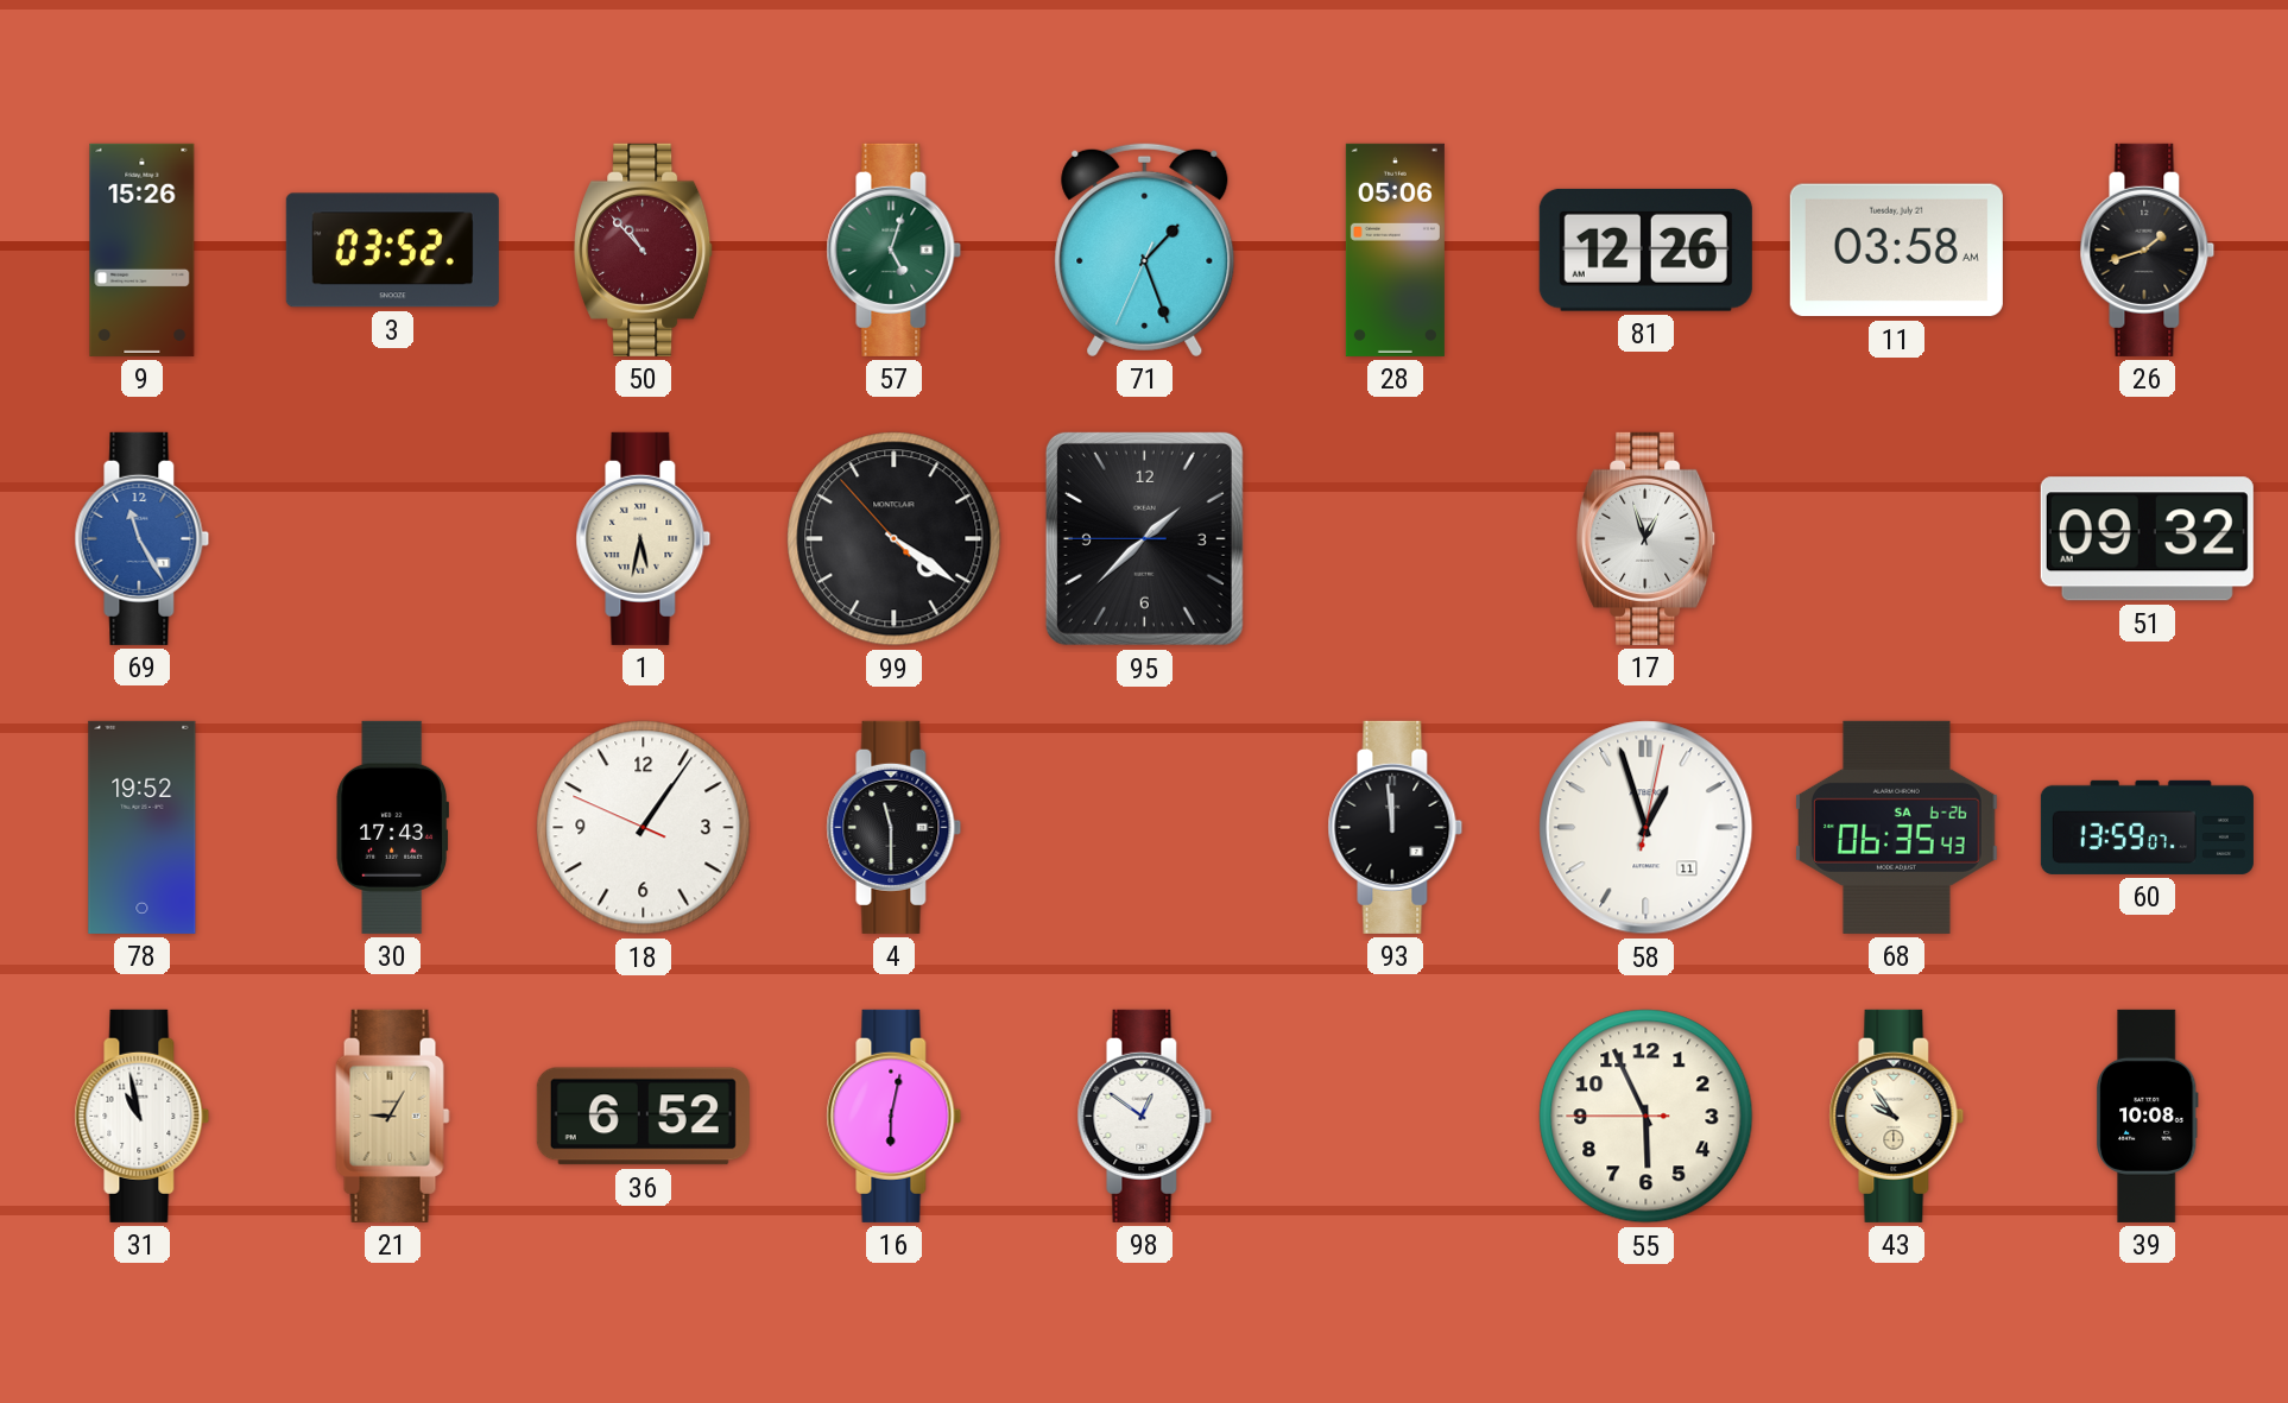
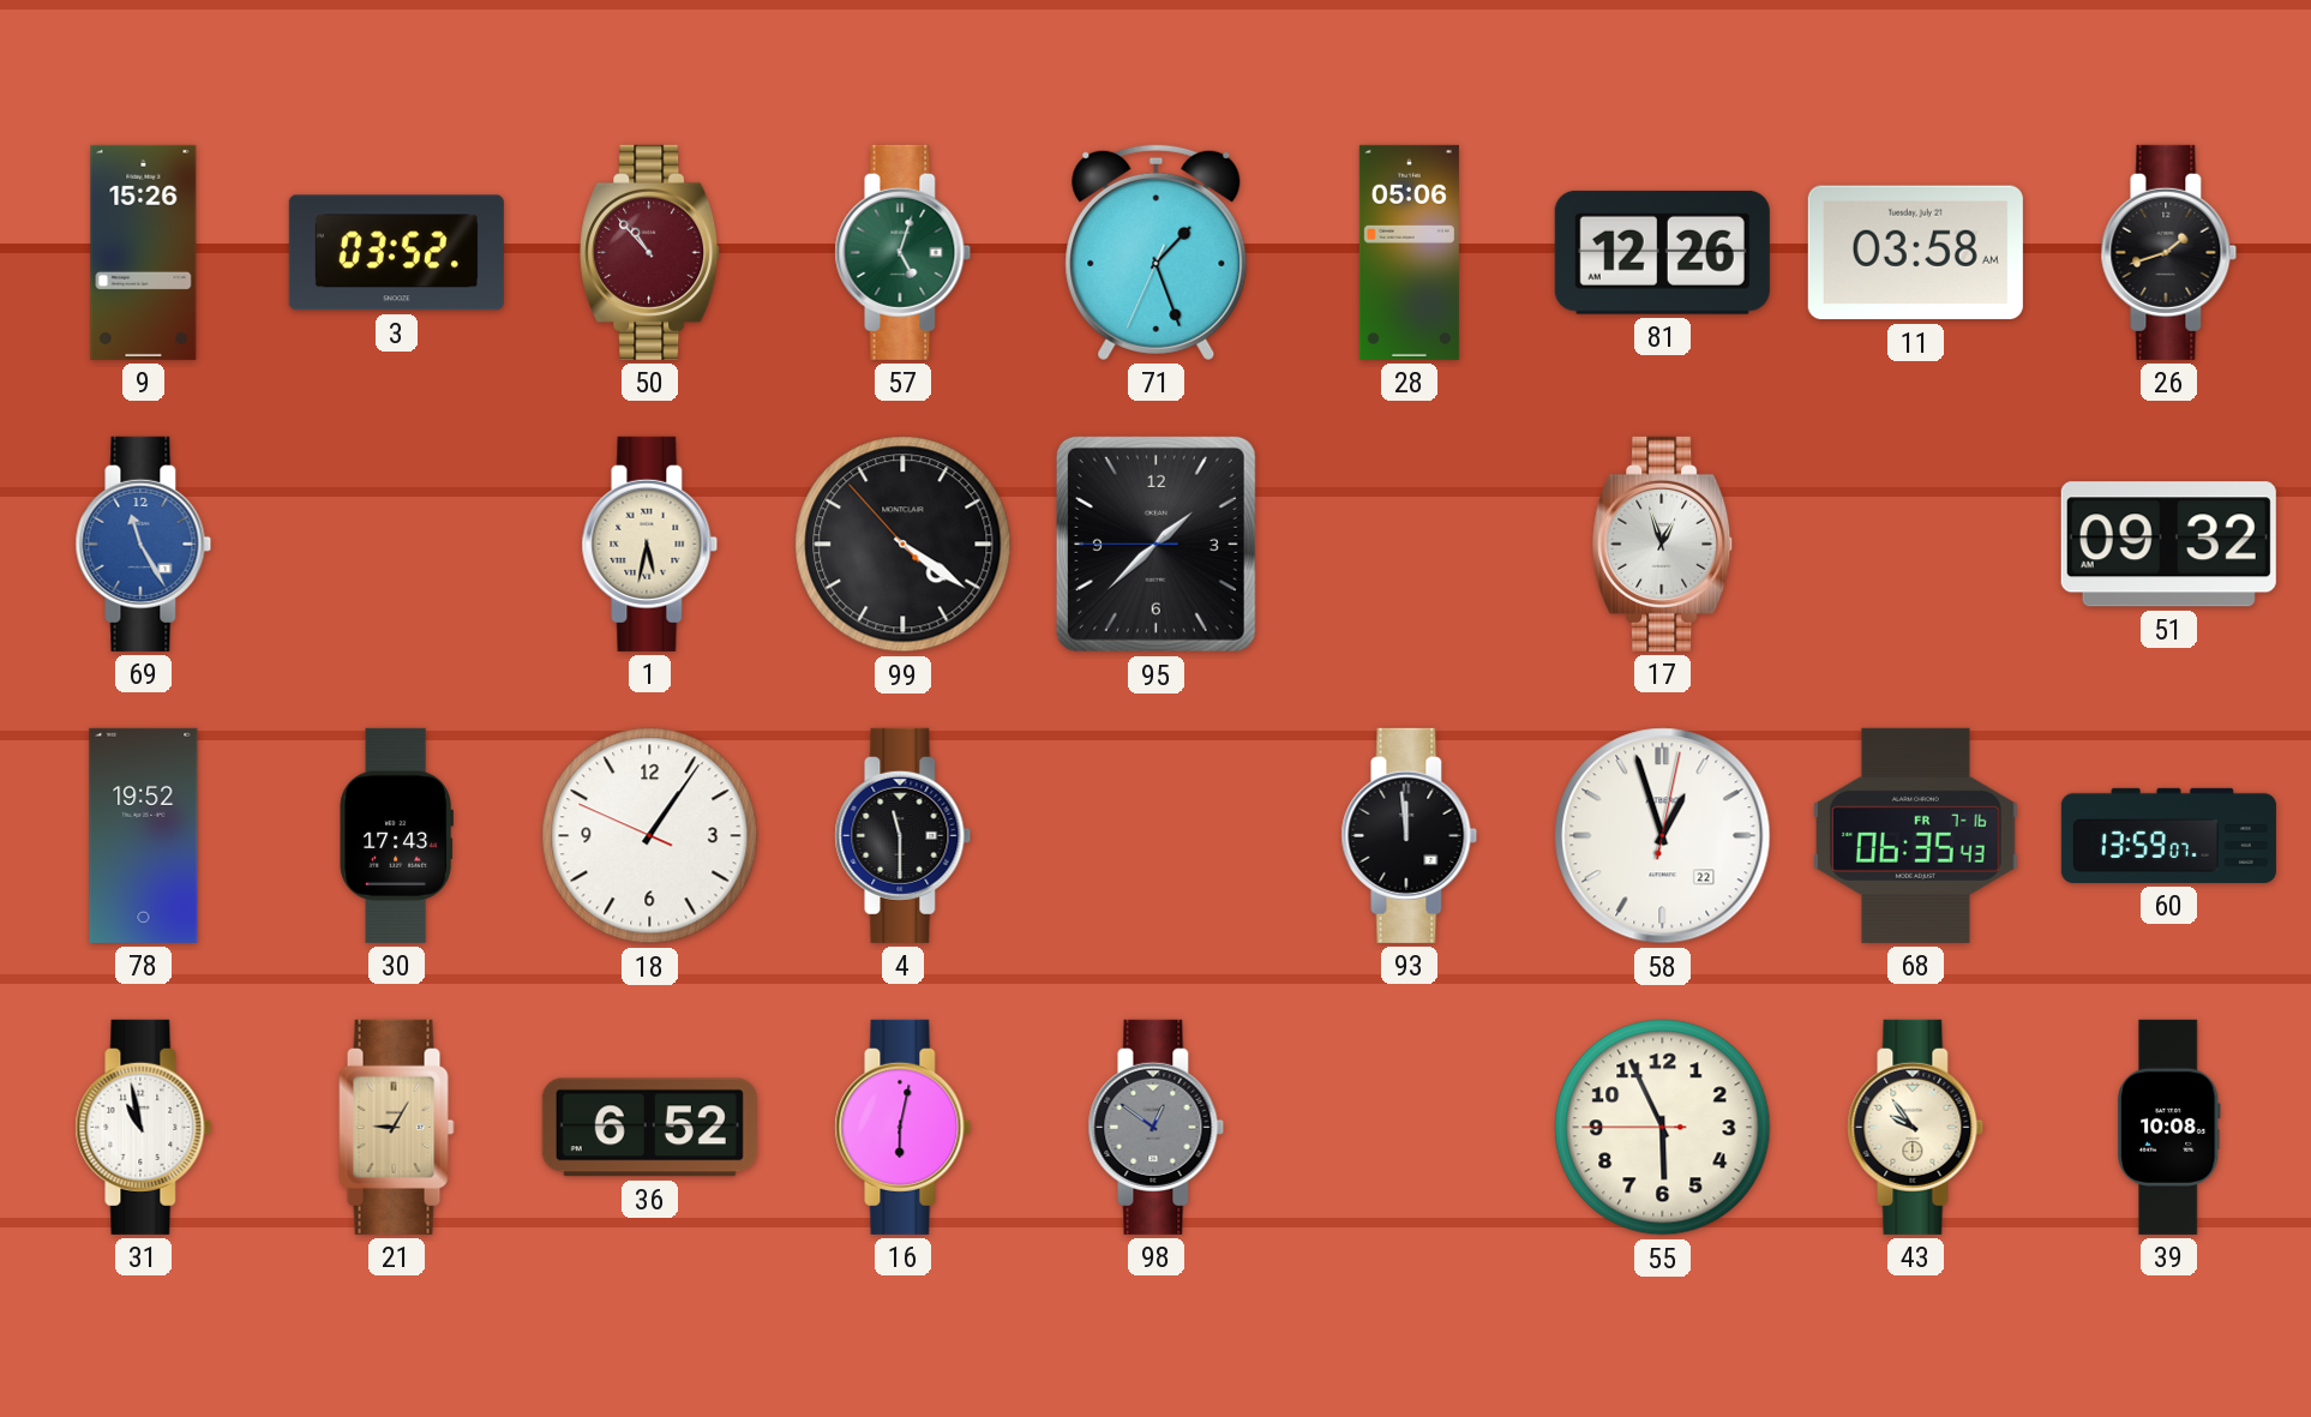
58 date: 11 -> 22
68 date: SA 6-26 -> FR 7-16
98 dial: white -> grey
